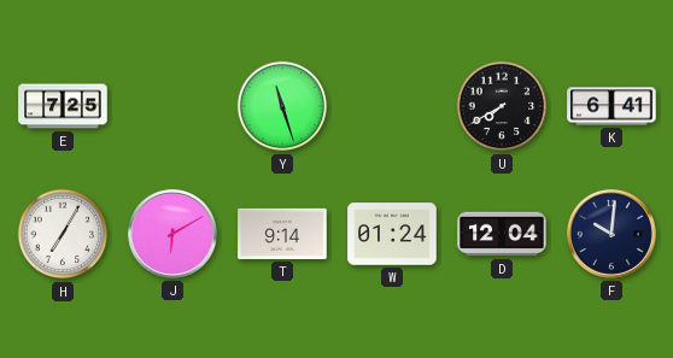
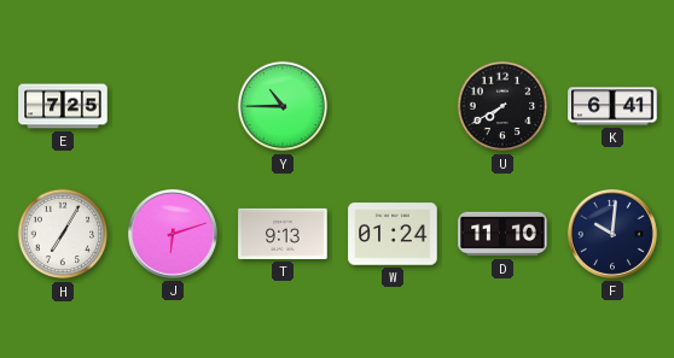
Y: 11:27 -> 10:45
J: 6:10 -> 6:12
T: 9:14 -> 9:13
D: 12:04 -> 11:10
